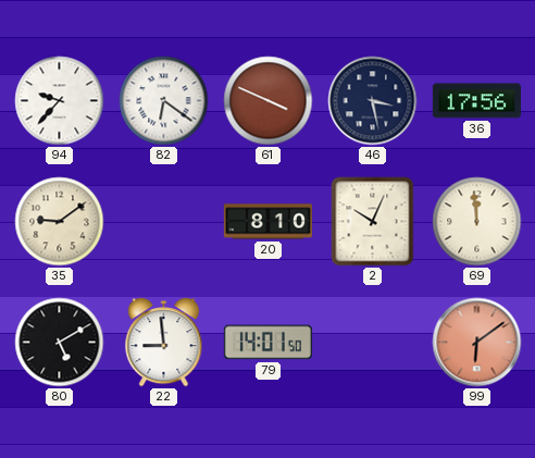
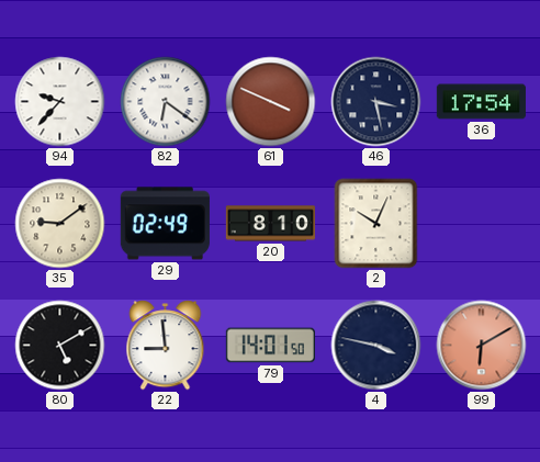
36: 17:56 -> 17:54
29: none -> 02:49
69: 11:59 -> none
4: none -> 3:47
99: 6:09 -> 6:10
